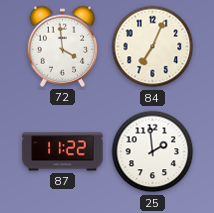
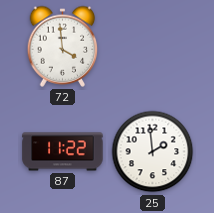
84: 7:04 -> none
